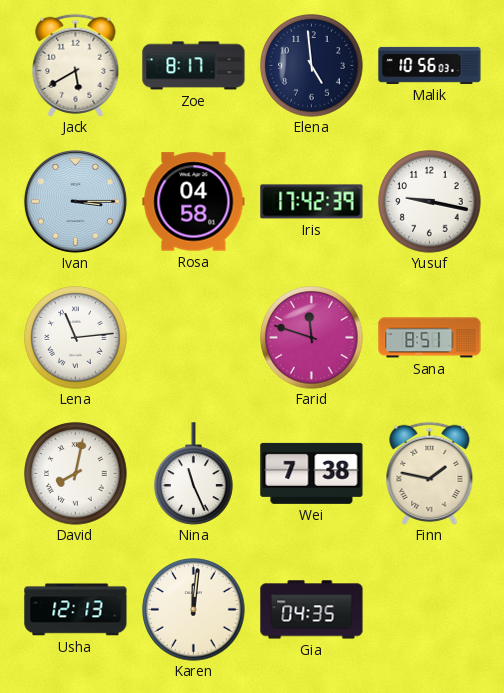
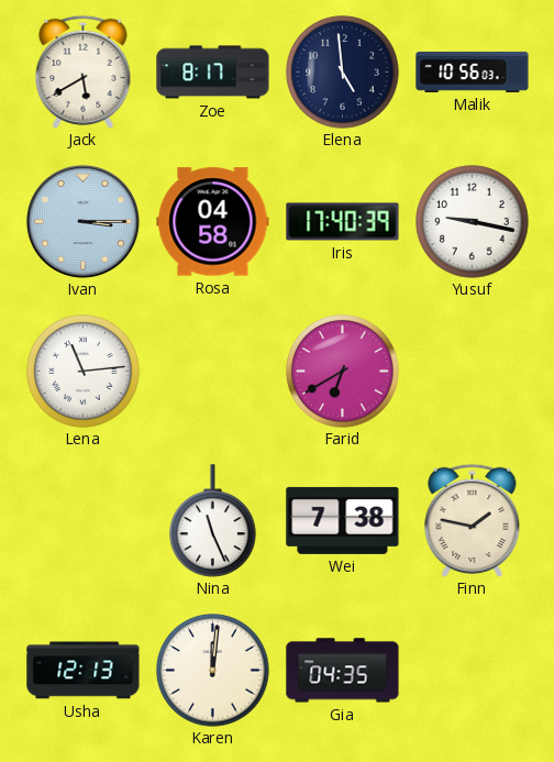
Iris: 17:42 -> 17:40
Farid: 11:48 -> 6:40
Sana: 8:51 -> none
David: 8:02 -> none
